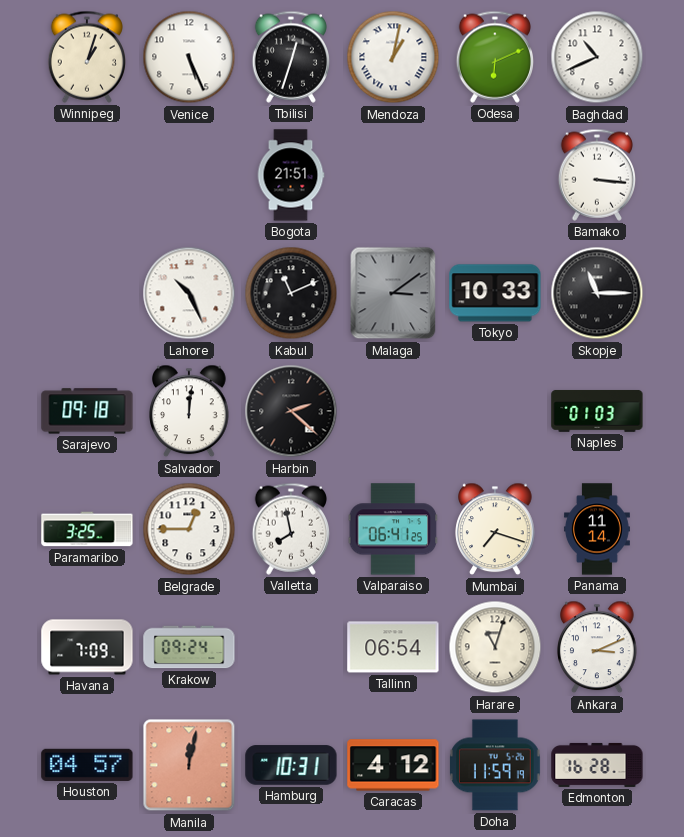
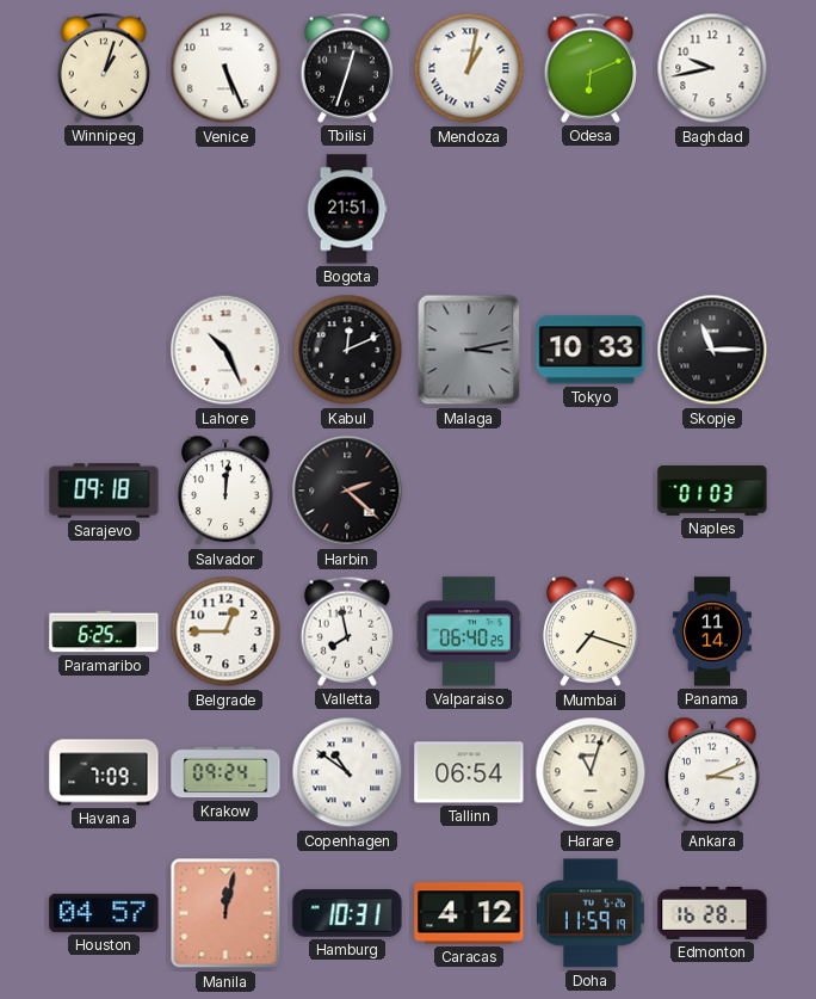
Baghdad: 10:41 -> 9:43
Bamako: 3:16 -> none
Kabul: 11:11 -> 12:11
Malaga: 3:09 -> 3:13
Paramaribo: 3:25 -> 6:25
Valparaiso: 06:41 -> 06:40
Copenhagen: none -> 10:51
